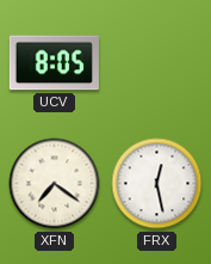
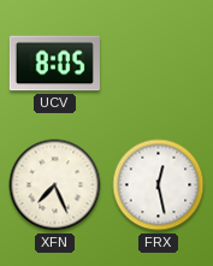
XFN: 7:21 -> 7:26
